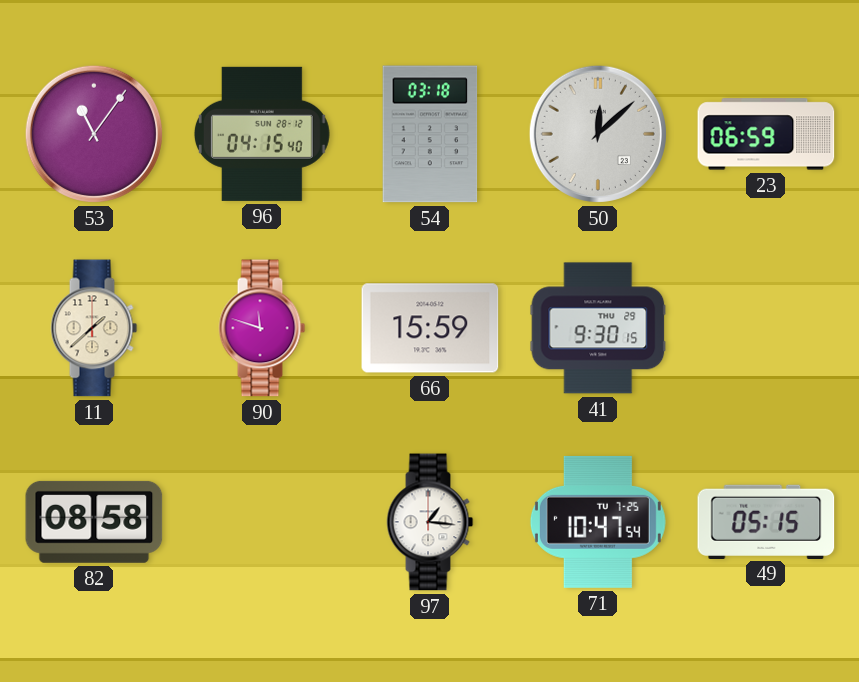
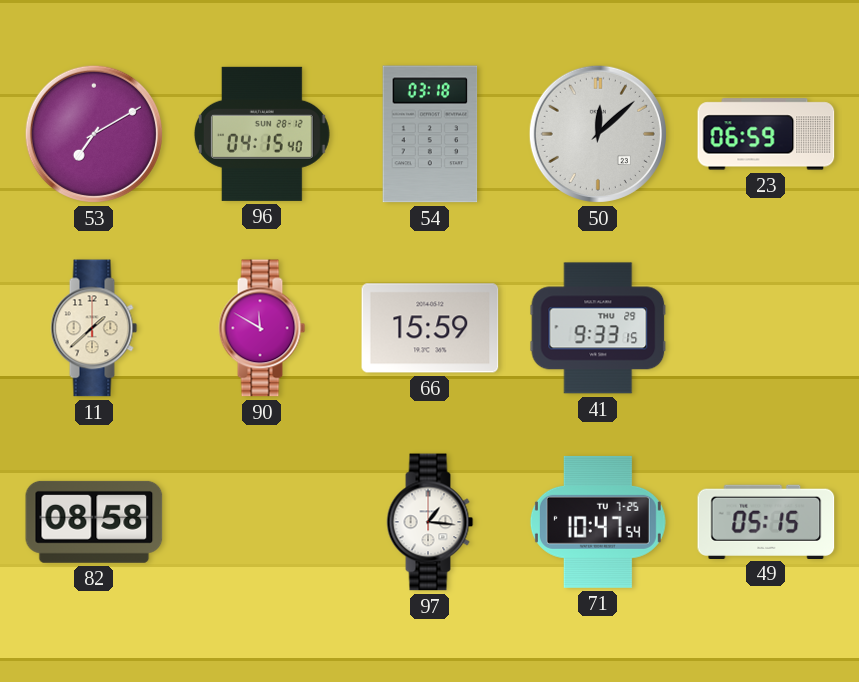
53: 11:06 -> 7:10
90: 11:48 -> 11:50
41: 9:30 -> 9:33
